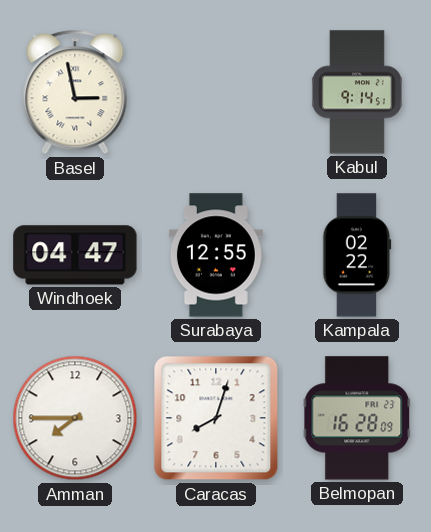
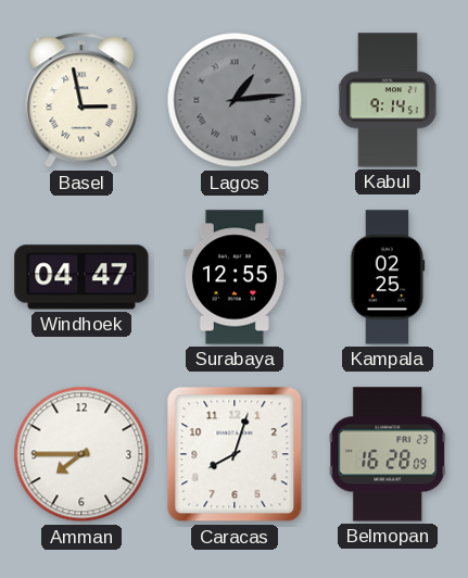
Lagos: none -> 1:14
Kampala: 02:22 -> 02:25
